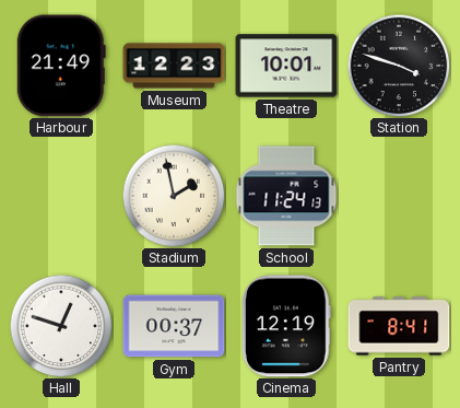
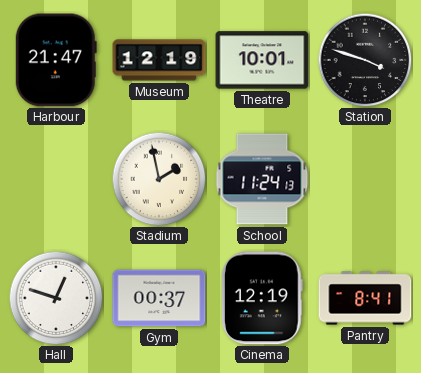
Harbour: 21:49 -> 21:47
Museum: 12:23 -> 12:19
